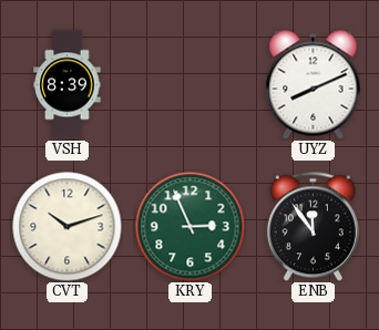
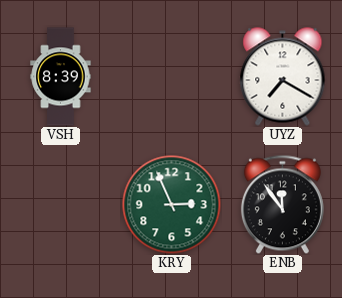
UYZ: 8:11 -> 7:20
CVT: 10:12 -> none
